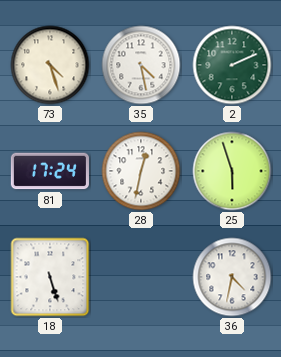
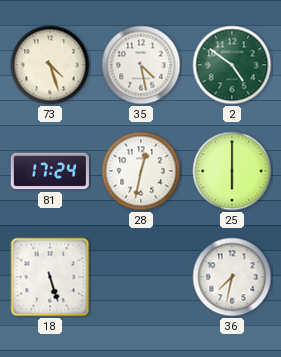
2: 2:11 -> 4:51
25: 5:57 -> 6:00
36: 4:32 -> 7:32
